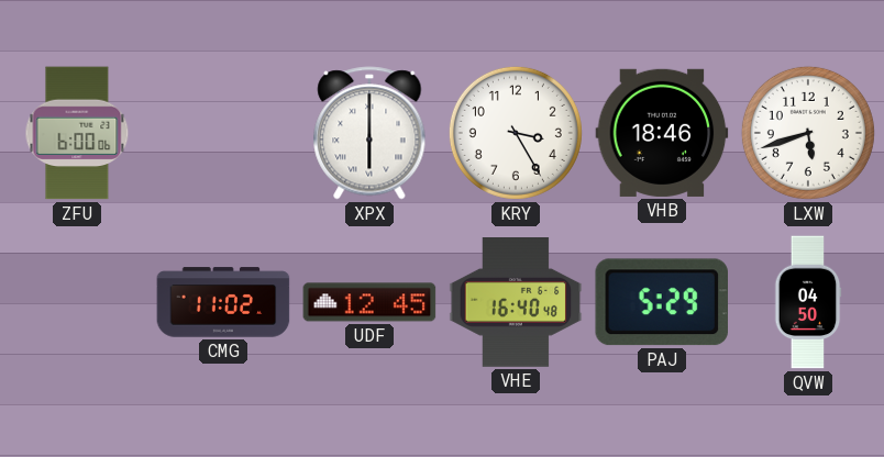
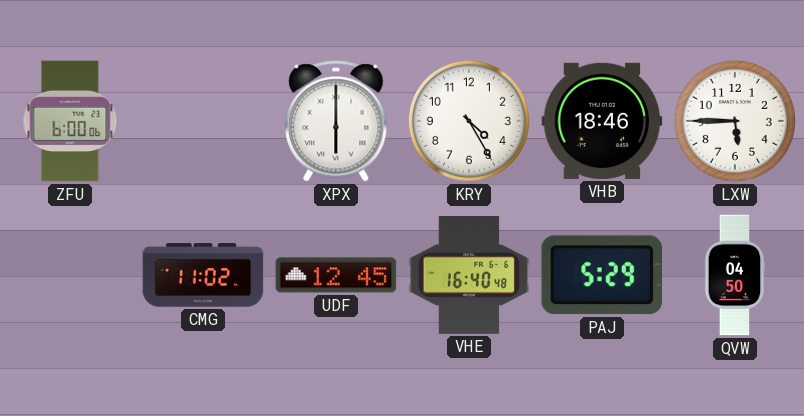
KRY: 3:25 -> 4:25
LXW: 5:42 -> 5:45
